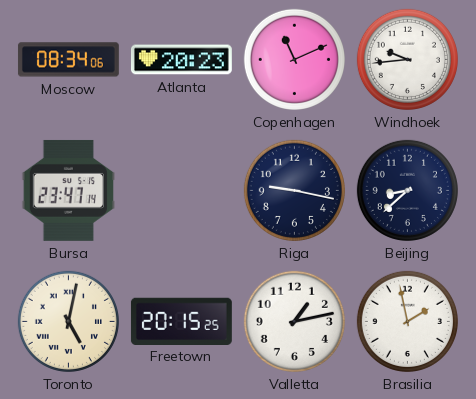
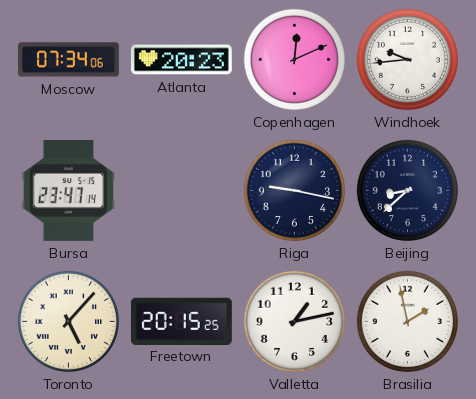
Moscow: 08:34 -> 07:34
Copenhagen: 11:11 -> 12:11
Toronto: 5:02 -> 5:07
